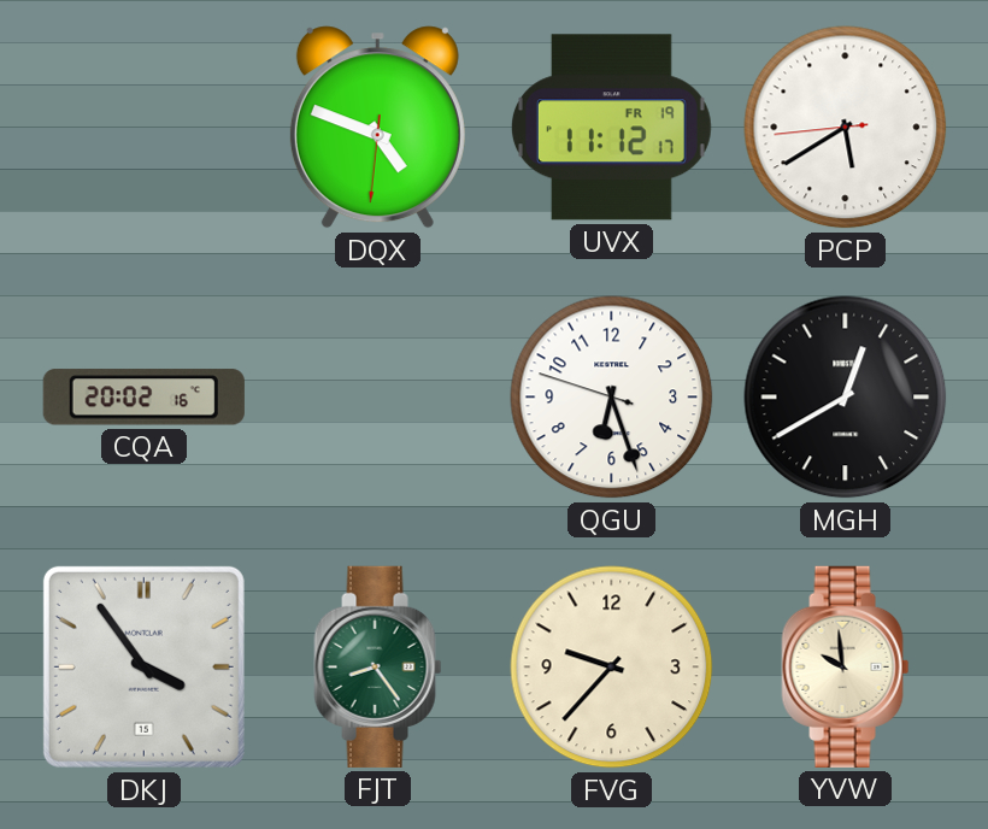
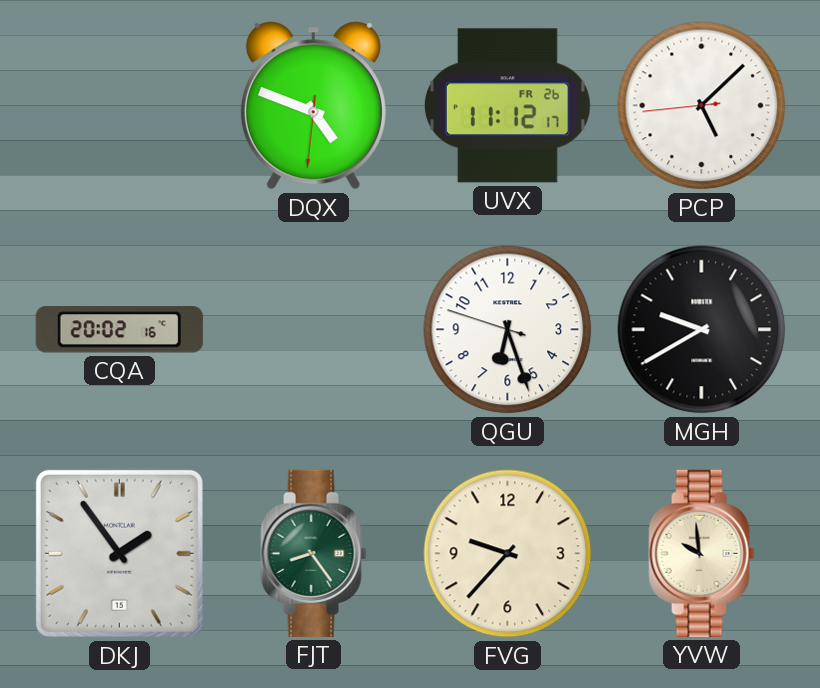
UVX date: FR 19 -> FR 26
PCP: 5:39 -> 5:07
MGH: 12:40 -> 9:40
DKJ: 3:54 -> 1:54
